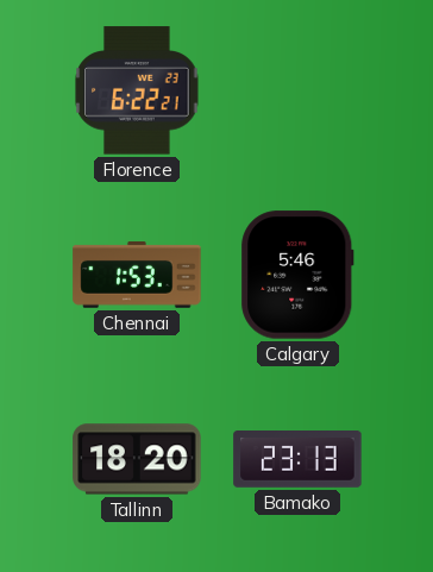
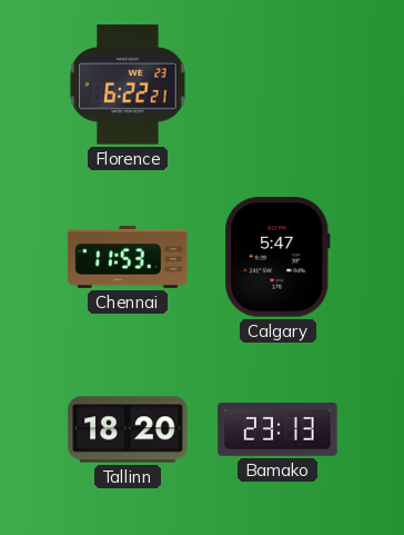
Chennai: 1:53 -> 11:53
Calgary: 5:46 -> 5:47
